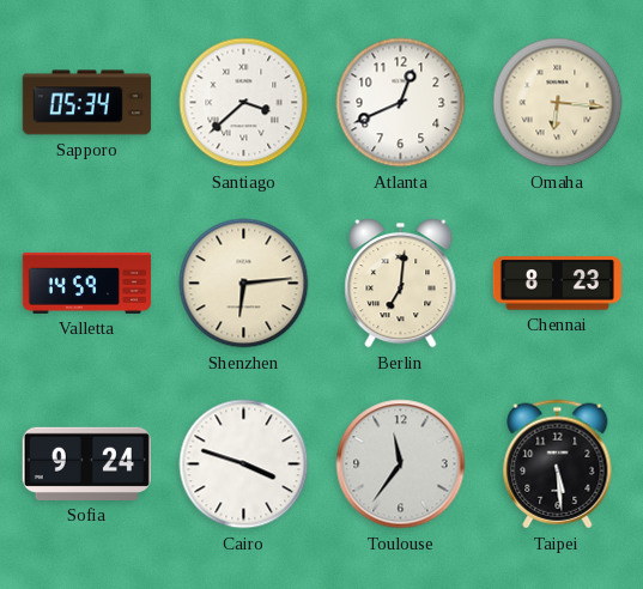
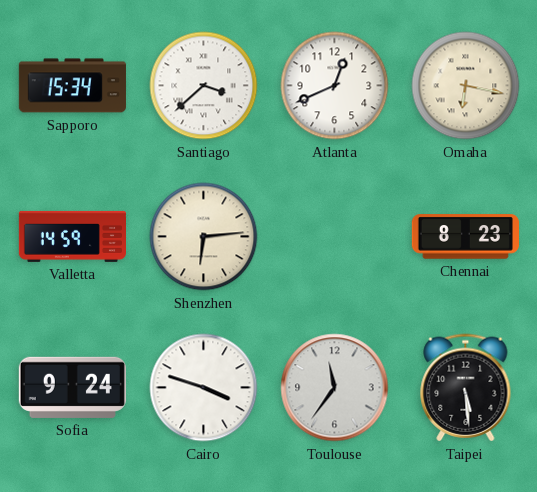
Sapporo: 05:34 -> 15:34
Omaha: 6:16 -> 6:17
Berlin: 7:01 -> none
